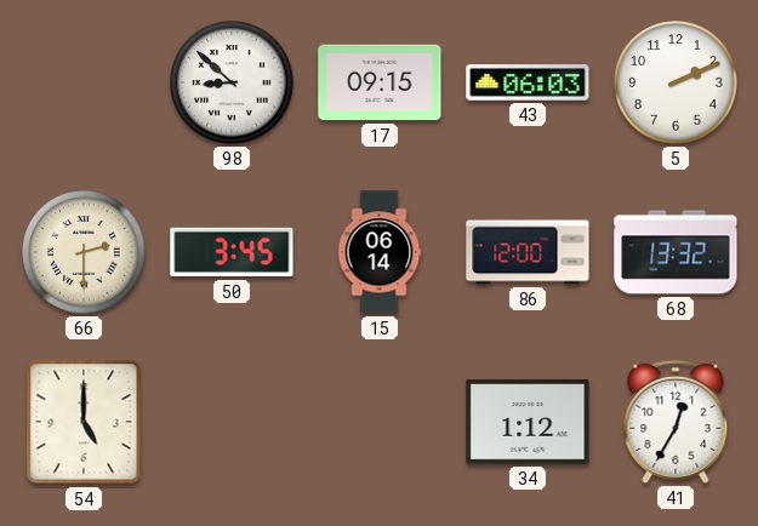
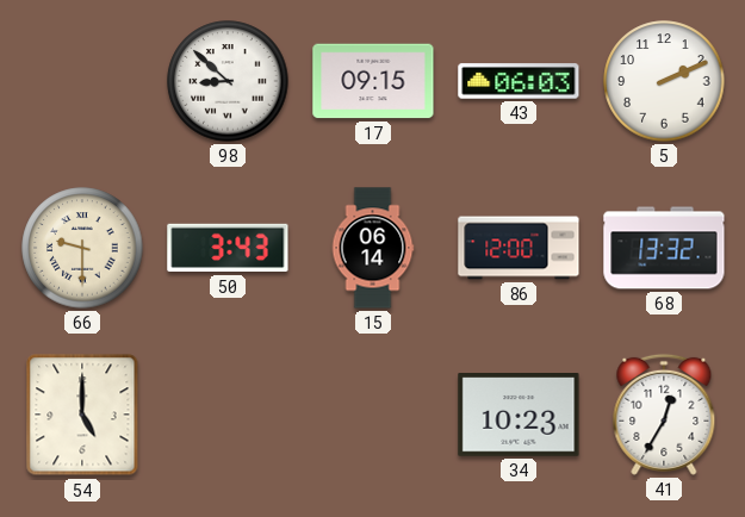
66: 2:30 -> 9:30
50: 3:45 -> 3:43
34: 1:12 -> 10:23
